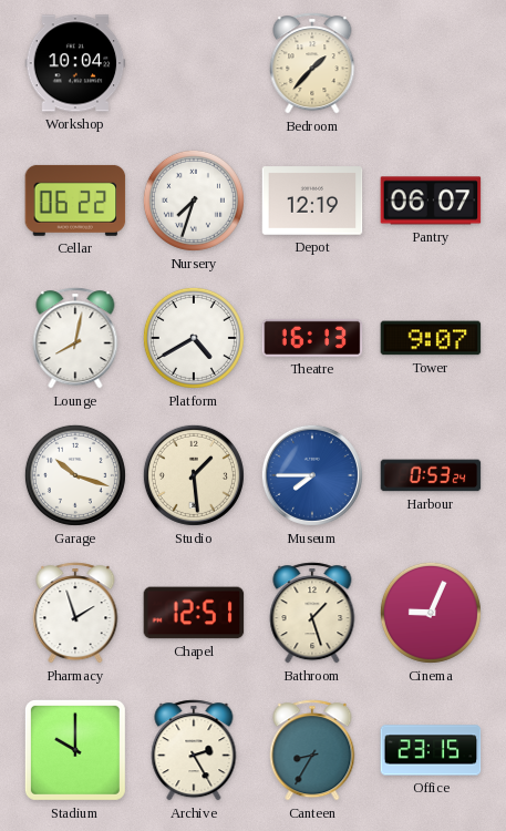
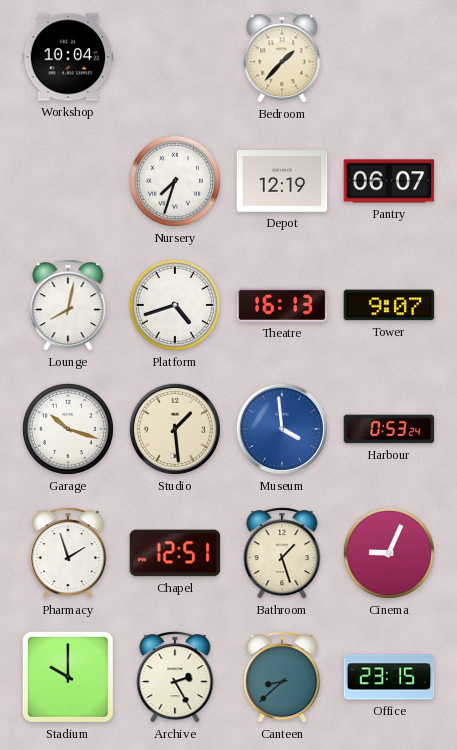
Cellar: 06:22 -> none
Platform: 4:40 -> 4:42
Museum: 7:45 -> 3:59
Canteen: 8:35 -> 8:38
